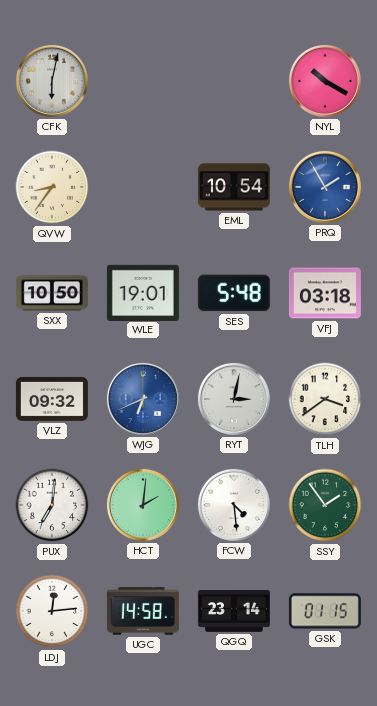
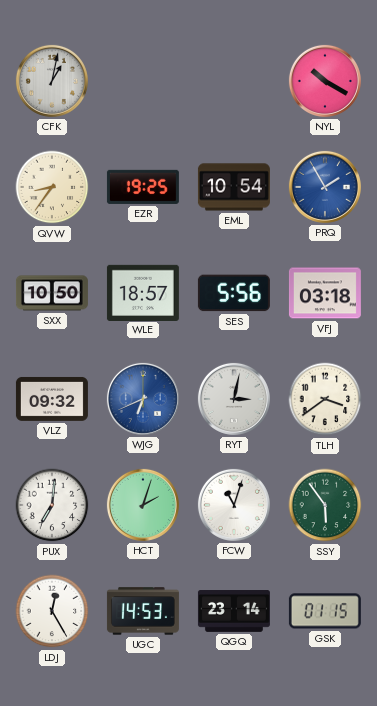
CFK: 6:02 -> 1:02
EZR: none -> 19:25
WLE: 19:01 -> 18:57
SES: 5:48 -> 5:56
HCT: 2:01 -> 2:03
FCW: 4:29 -> 11:03
SSY: 1:54 -> 5:54
LDJ: 12:14 -> 12:25
UGC: 14:58 -> 14:53
